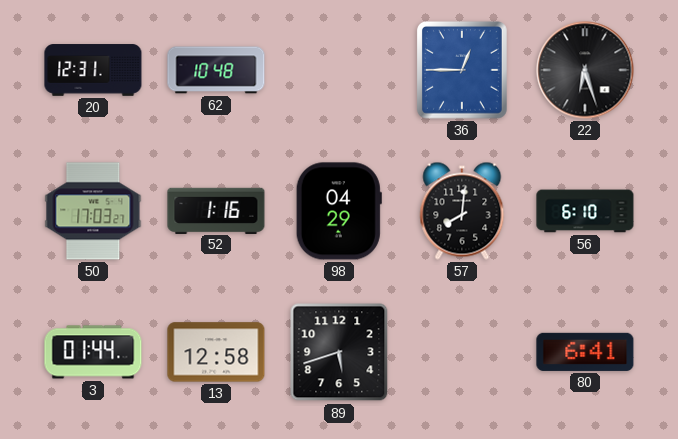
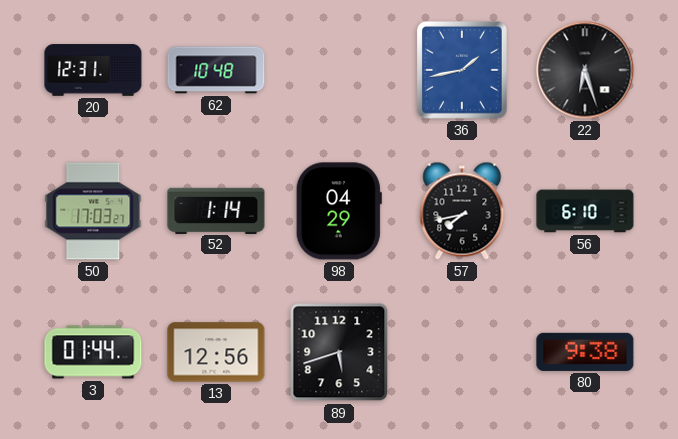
36: 12:45 -> 1:43
52: 1:16 -> 1:14
57: 8:01 -> 7:43
13: 12:58 -> 12:56
80: 6:41 -> 9:38
